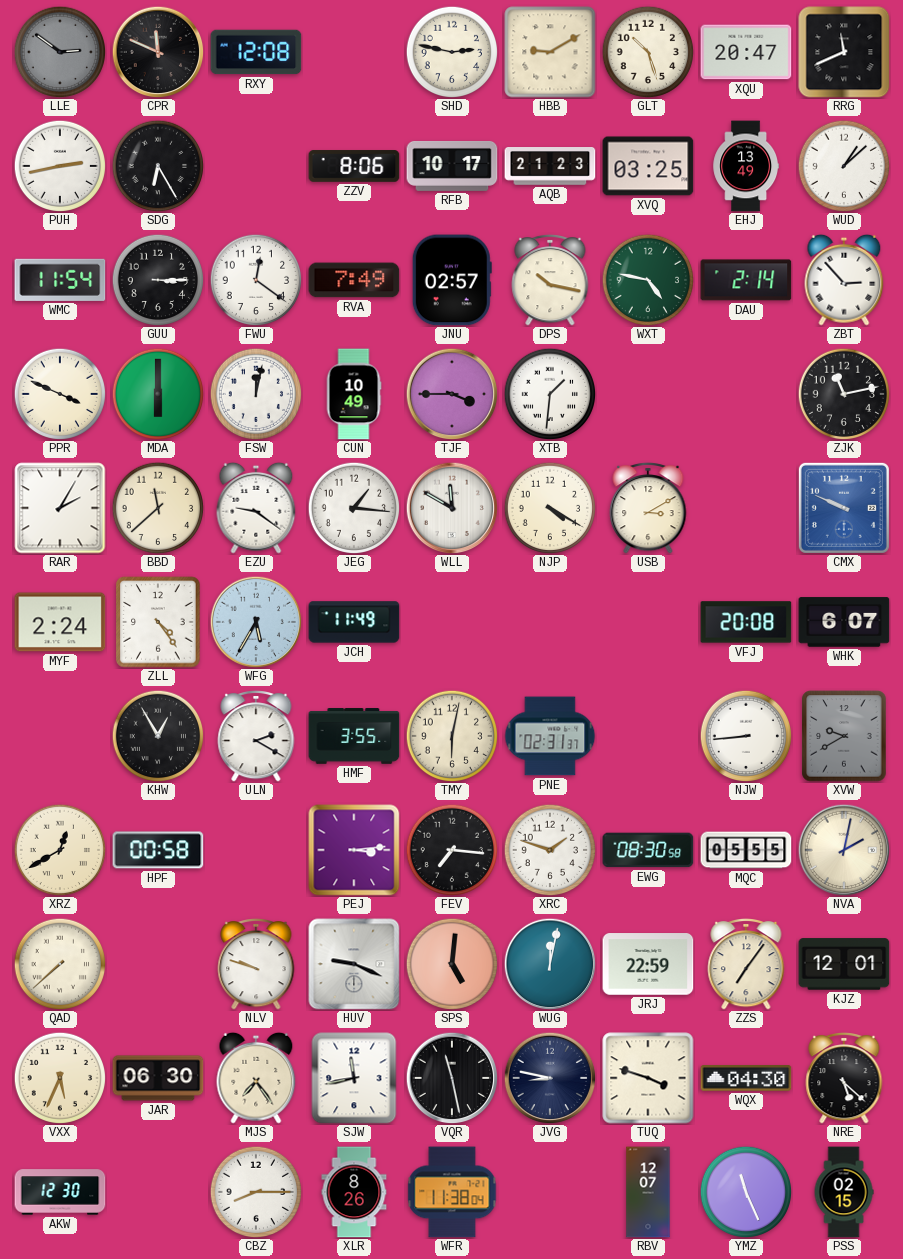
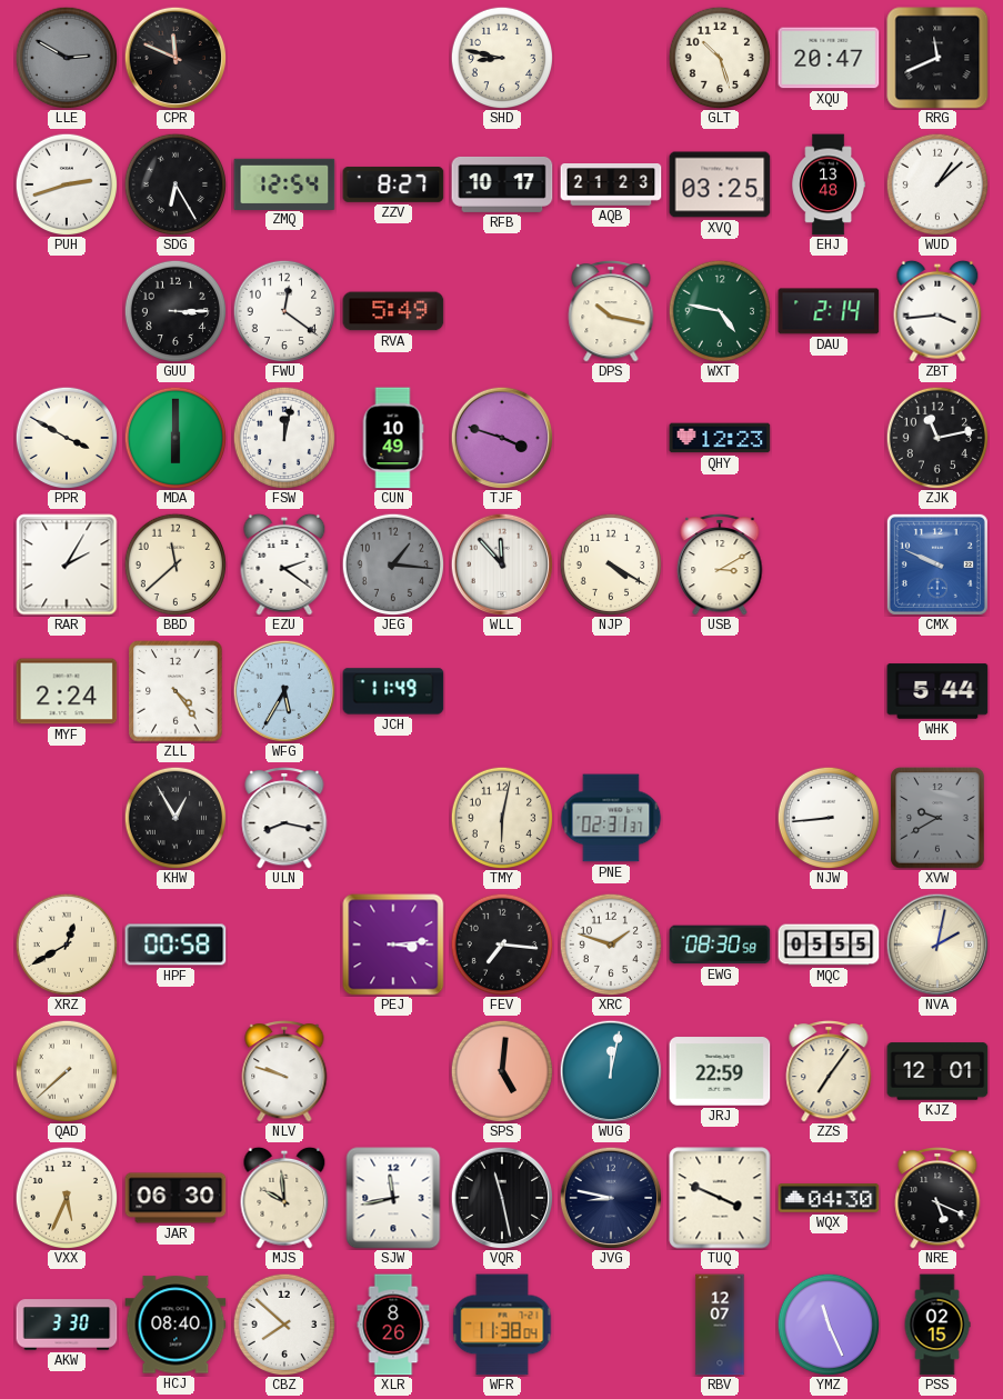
LLE: 2:51 -> 2:50
RXY: 12:08 -> none
SHD: 2:47 -> 8:47
HBB: 9:10 -> none
PUH: 2:43 -> 2:42
ZMQ: none -> 12:54
ZZV: 8:06 -> 8:27
EHJ: 13:49 -> 13:48
WMC: 11:54 -> none
RVA: 7:49 -> 5:49
JNU: 02:57 -> none
ZBT: 2:53 -> 3:44
PPR: 3:49 -> 3:50
TJF: 3:45 -> 3:48
XTB: 1:31 -> none
QHY: none -> 12:23
EZU: 9:21 -> 2:21
JEG dial: white -> grey
WLL: 11:50 -> 11:53
VFJ: 20:08 -> none
WHK: 6:07 -> 5:44
ULN: 2:20 -> 8:17
HMF: 3:55 -> none
HUV: 9:19 -> none
MJS: 7:24 -> 9:59
TUQ: 3:48 -> 3:49
NRE: 5:22 -> 5:19
AKW: 12:30 -> 3:30
HCJ: none -> 08:40
CBZ: 8:15 -> 7:52
